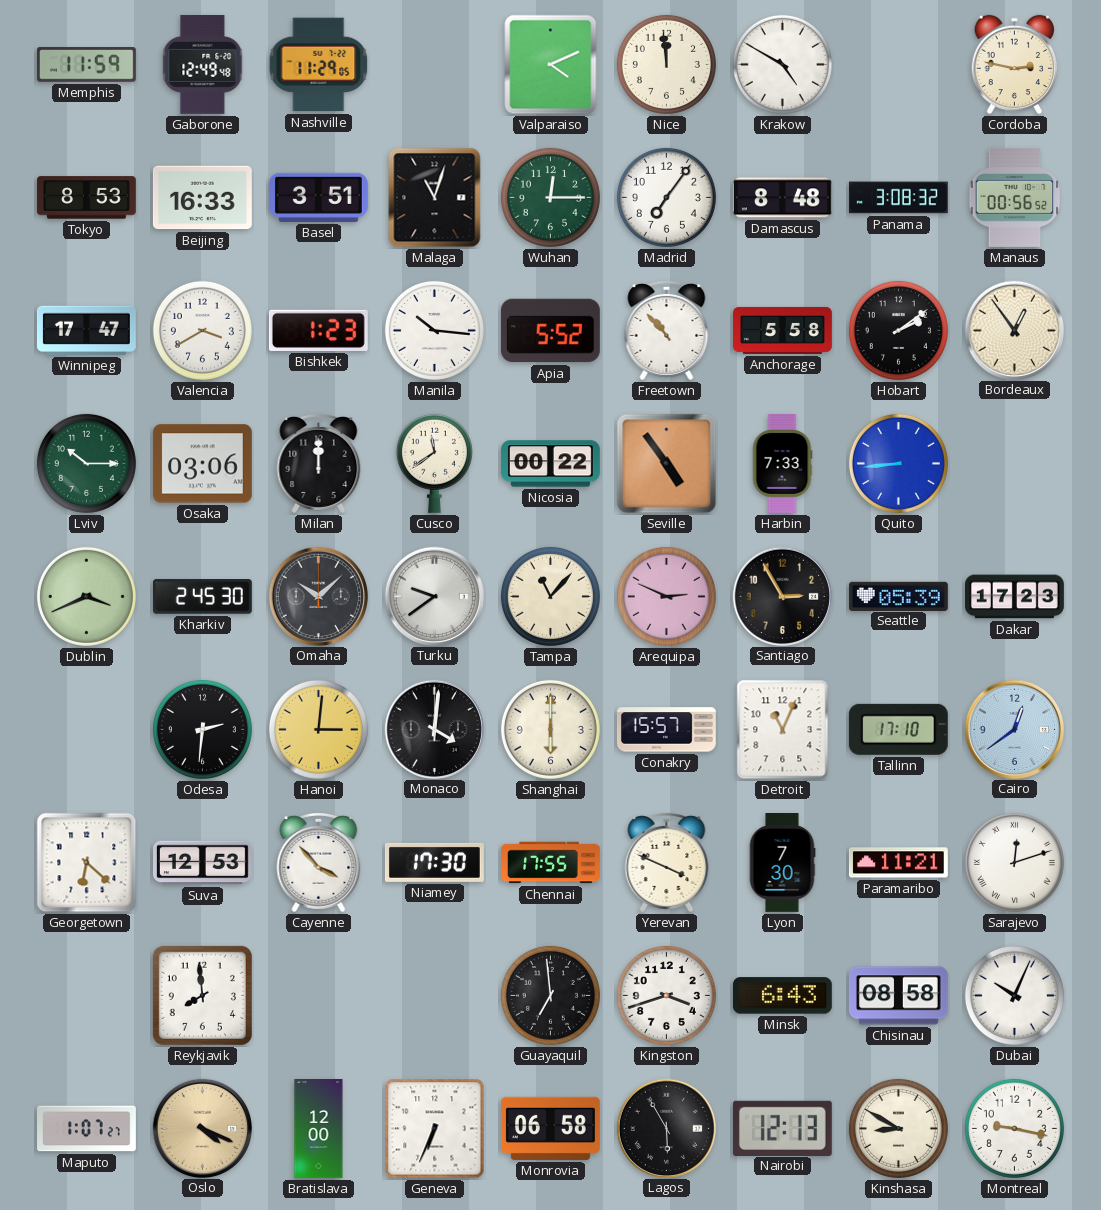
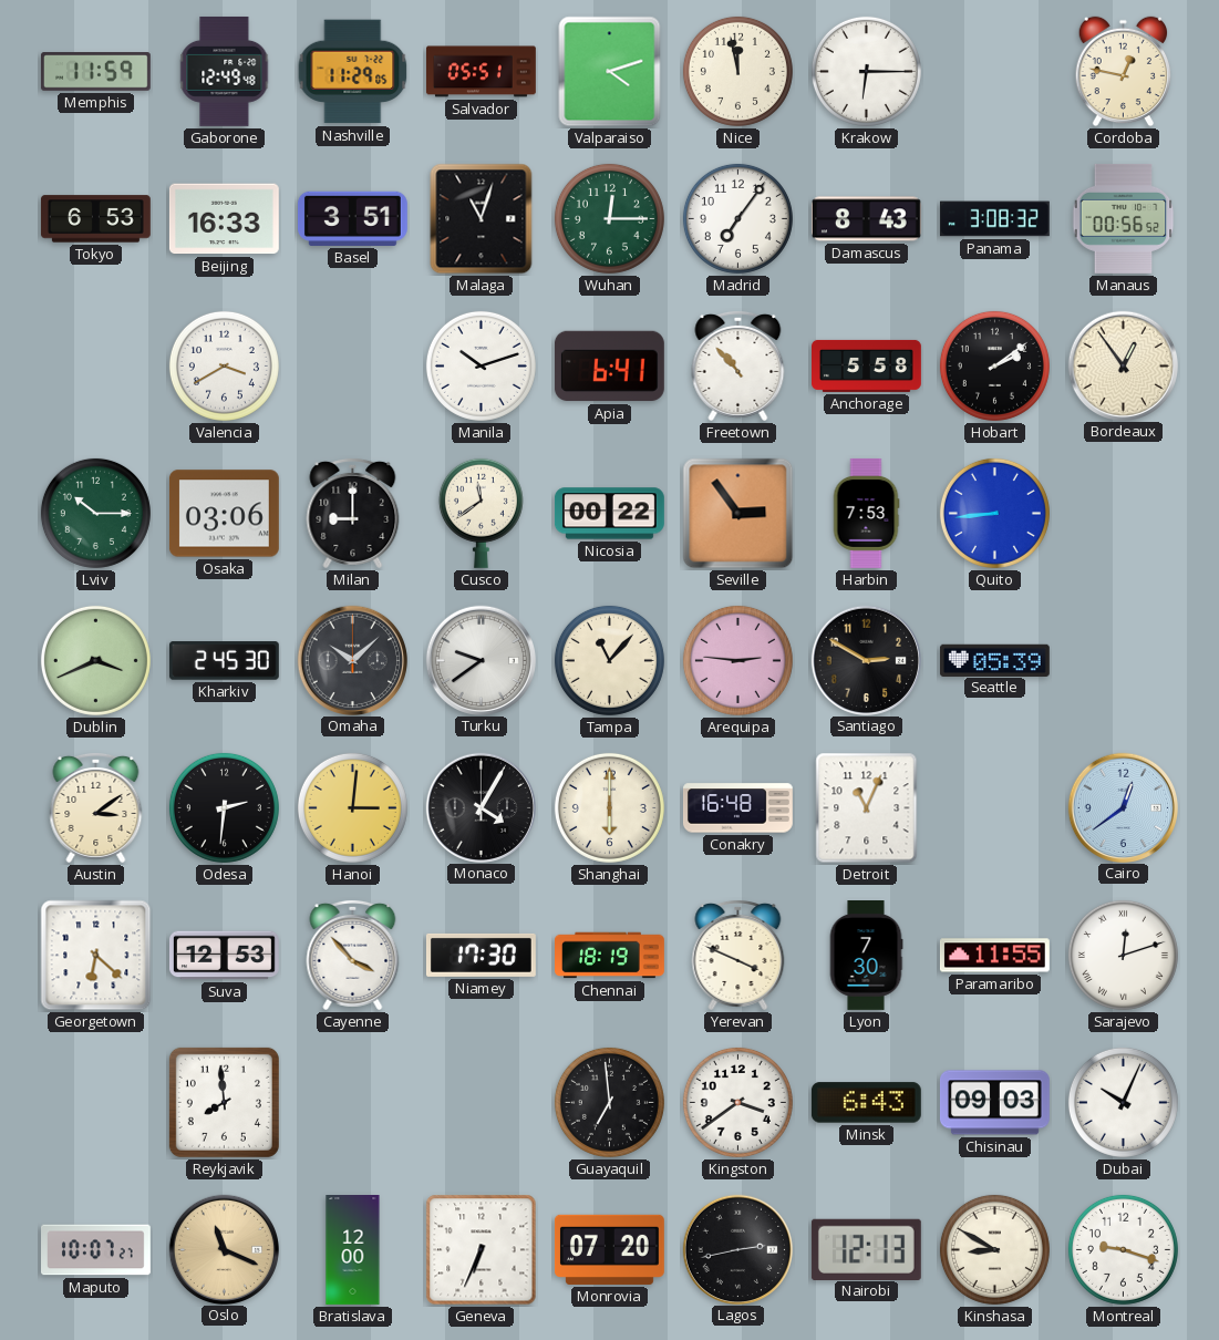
Salvador: none -> 05:51
Valparaiso: 4:11 -> 4:12
Nice: 11:59 -> 11:58
Krakow: 4:50 -> 6:15
Cordoba: 2:47 -> 12:47
Tokyo: 8:53 -> 6:53
Damascus: 8:48 -> 8:43
Winnipeg: 17:47 -> none
Bishkek: 1:23 -> none
Manila: 10:16 -> 10:12
Apia: 5:52 -> 6:41
Milan: 12:00 -> 9:00
Seville: 4:54 -> 2:54
Harbin: 7:33 -> 7:53
Arequipa: 2:49 -> 2:46
Santiago: 2:55 -> 2:50
Dakar: 17:23 -> none
Austin: none -> 3:09
Monaco: 4:01 -> 4:05
Conakry: 15:57 -> 16:48
Tallinn: 17:10 -> none
Chennai: 17:55 -> 18:19
Paramaribo: 11:21 -> 11:55
Kingston: 3:42 -> 3:39
Chisinau: 08:58 -> 09:03
Maputo: 1:07 -> 10:07
Oslo: 4:19 -> 11:19
Monrovia: 06:58 -> 07:20
Lagos: 5:55 -> 2:43
Montreal: 9:17 -> 9:18
